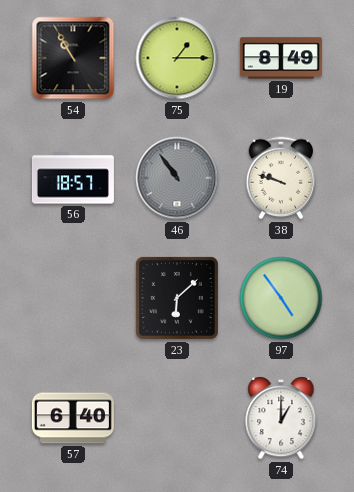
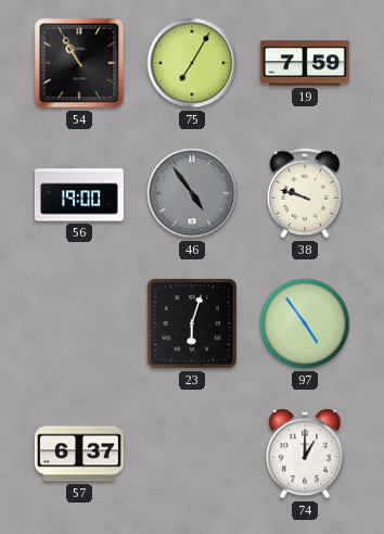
75: 1:15 -> 7:05
19: 8:49 -> 7:59
56: 18:57 -> 19:00
46: 10:54 -> 4:54
23: 6:08 -> 6:03
57: 6:40 -> 6:37
